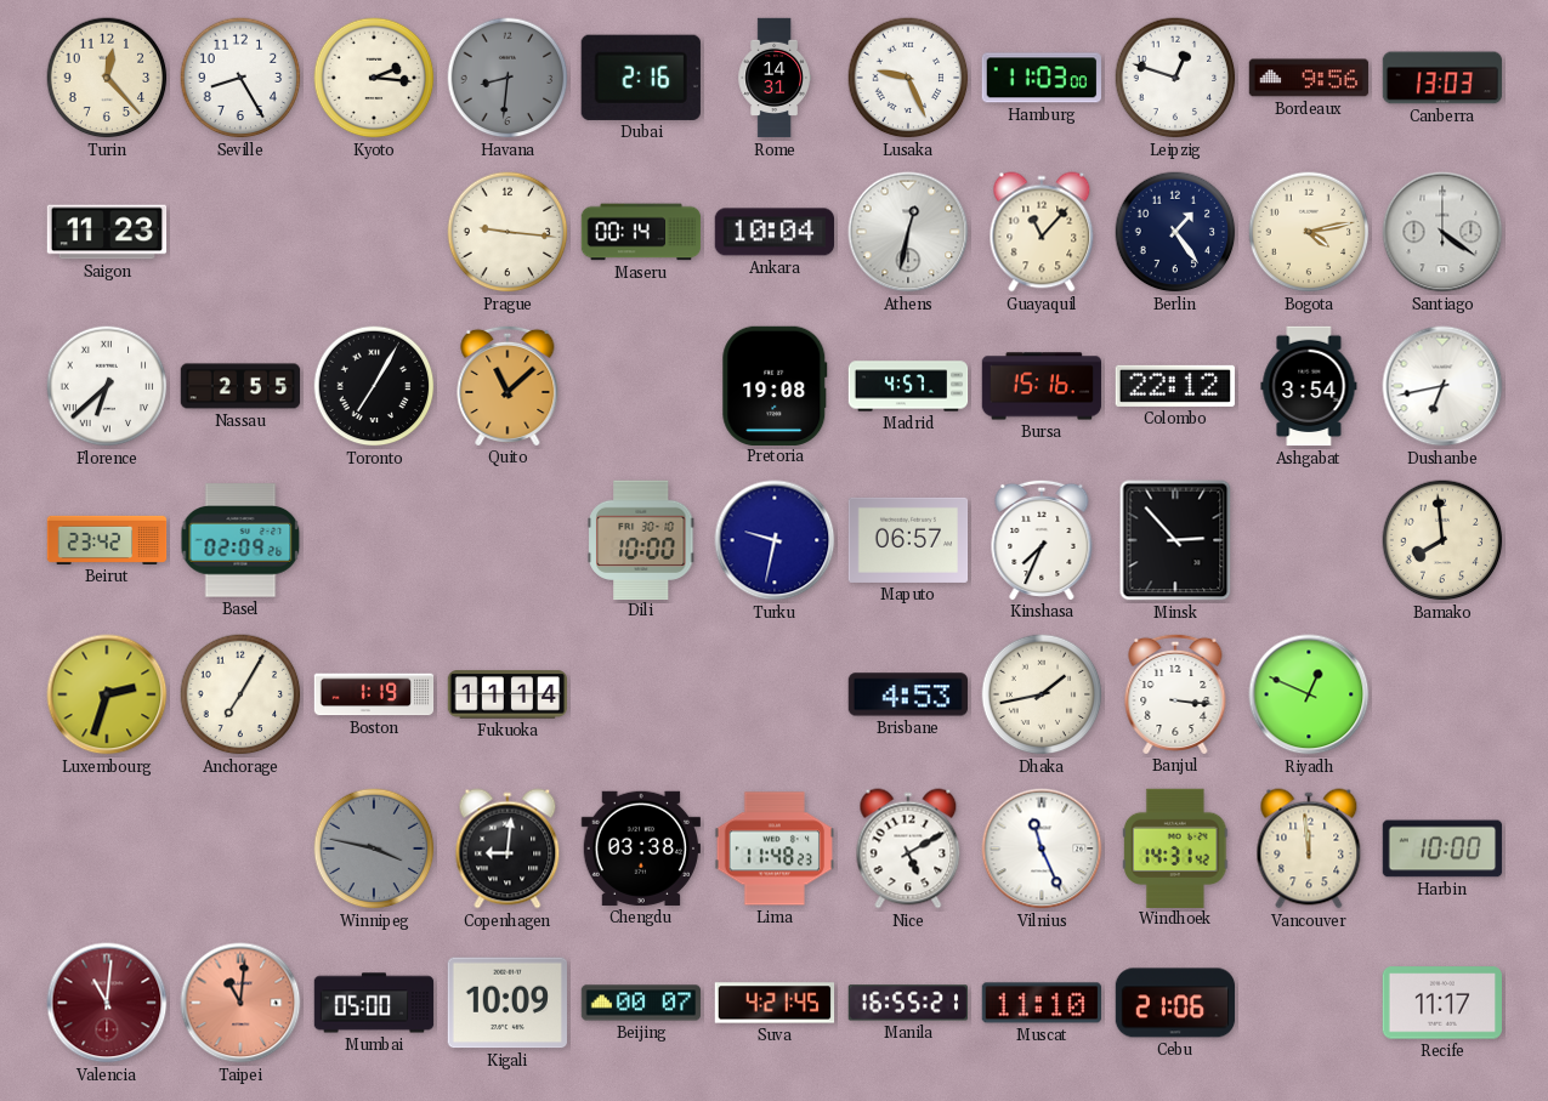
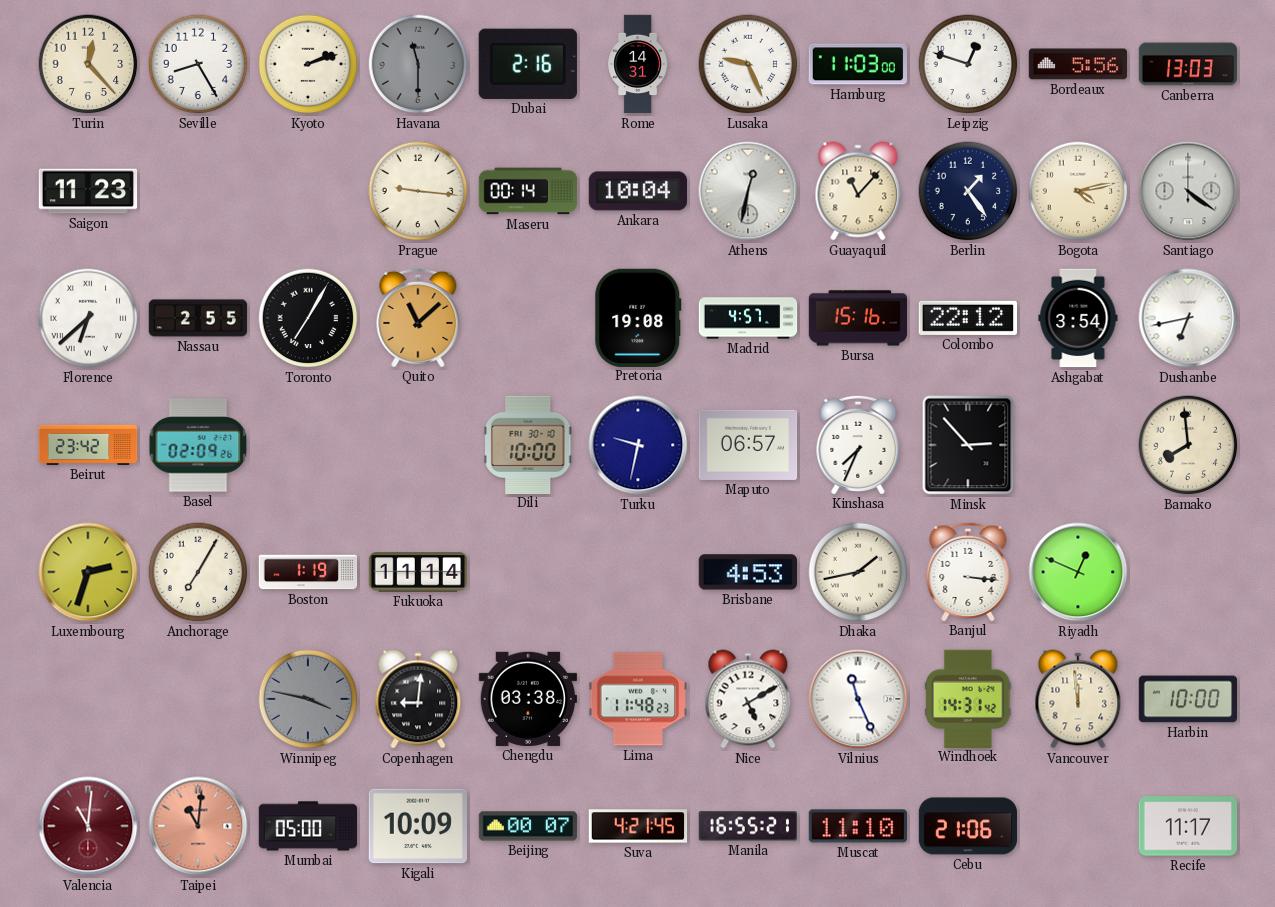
Kyoto: 2:16 -> 2:12
Havana: 8:31 -> 11:30
Bordeaux: 9:56 -> 5:56
